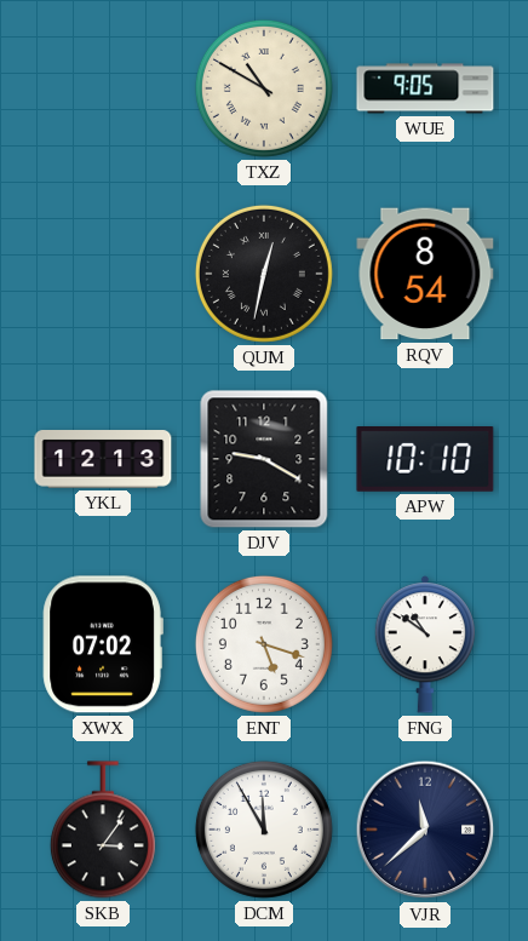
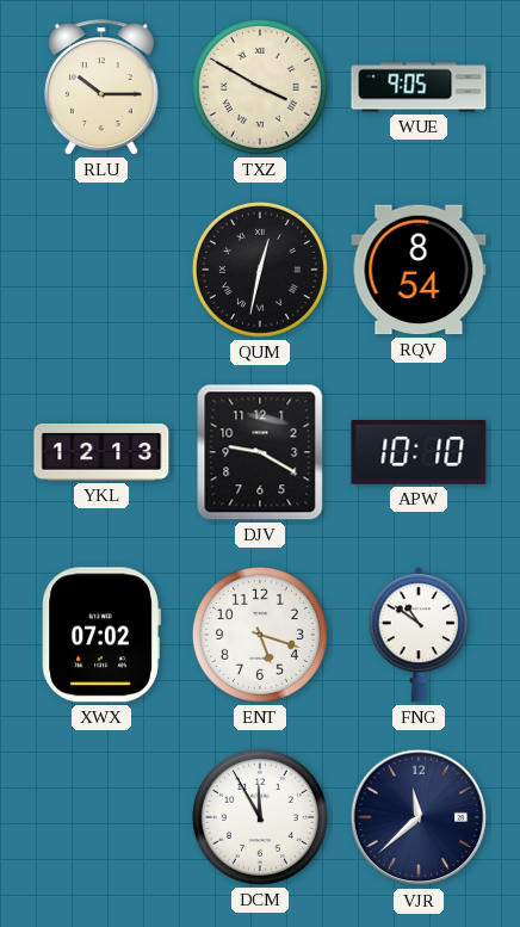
RLU: none -> 10:15
TXZ: 10:50 -> 3:50
SKB: 3:06 -> none
